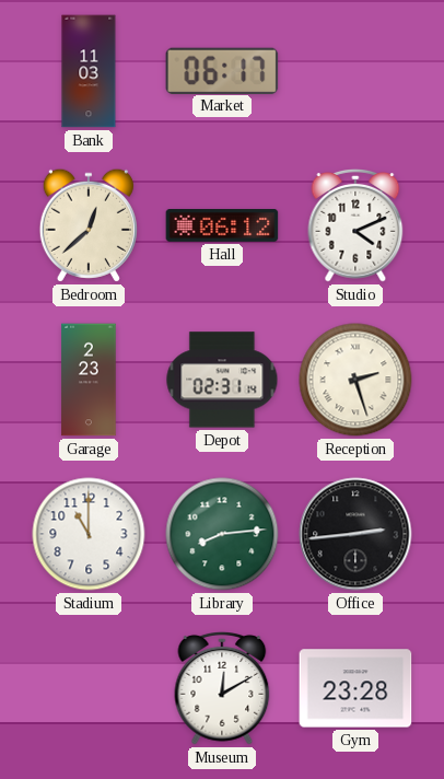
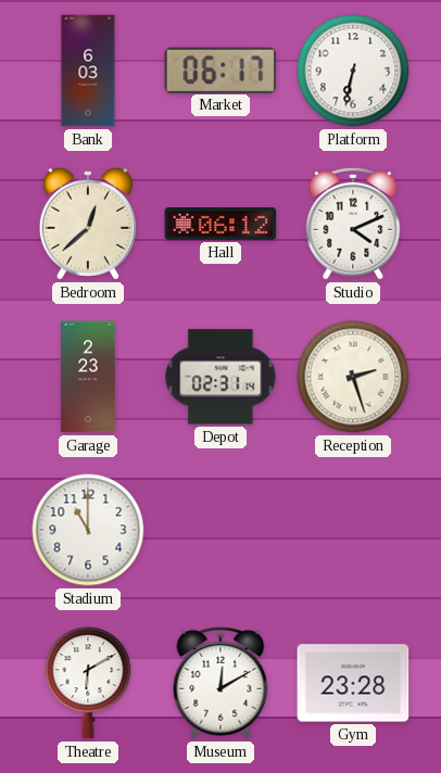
Bank: 11:03 -> 6:03
Platform: none -> 6:32
Library: 8:14 -> none
Office: 2:44 -> none
Theatre: none -> 6:10
